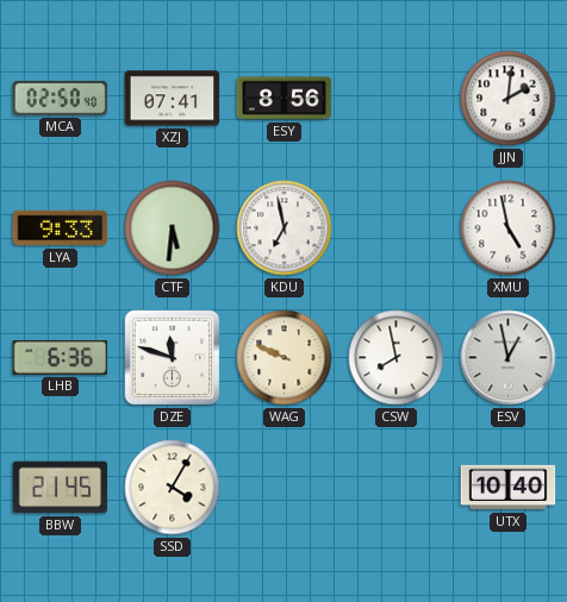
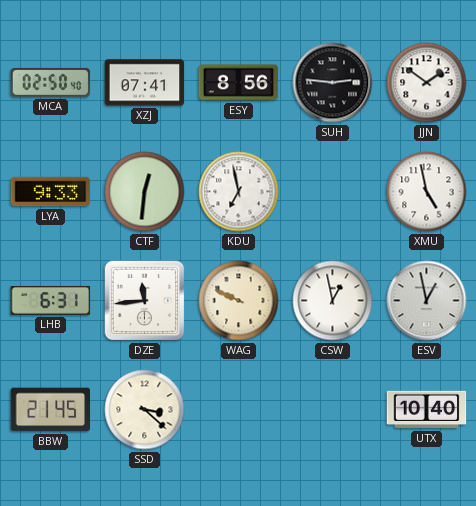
SUH: none -> 2:46
JJN: 2:01 -> 1:51
CTF: 5:31 -> 12:31
LHB: 6:36 -> 6:31
DZE: 11:48 -> 11:44
CSW: 7:58 -> 12:58
SSD: 4:05 -> 3:22
